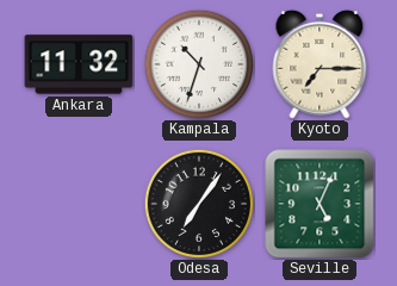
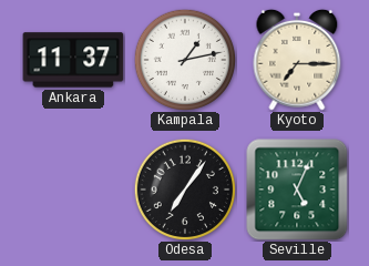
Ankara: 11:32 -> 11:37
Kampala: 10:33 -> 1:13
